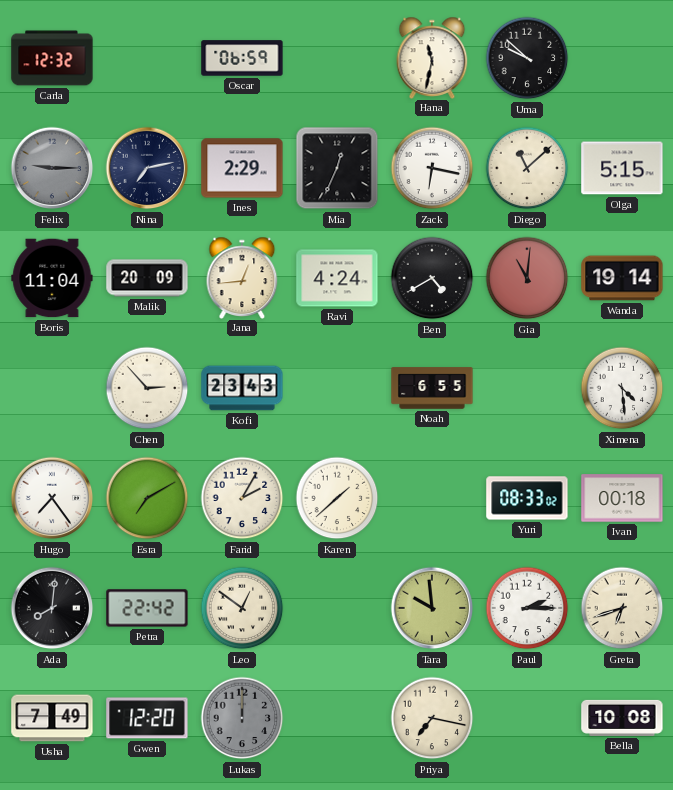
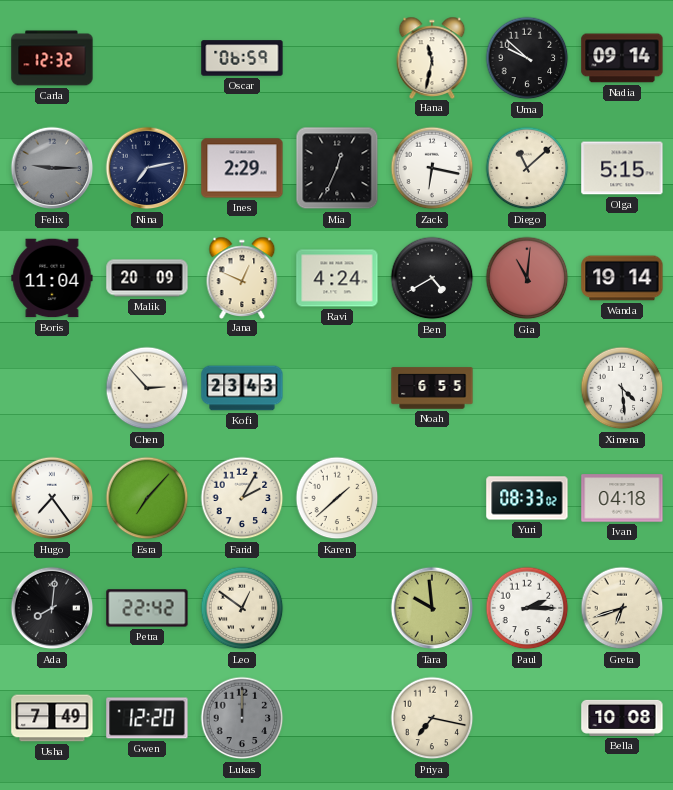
Nadia: none -> 09:14
Jana: 12:44 -> 12:49
Esra: 7:10 -> 7:07
Ivan: 00:18 -> 04:18
